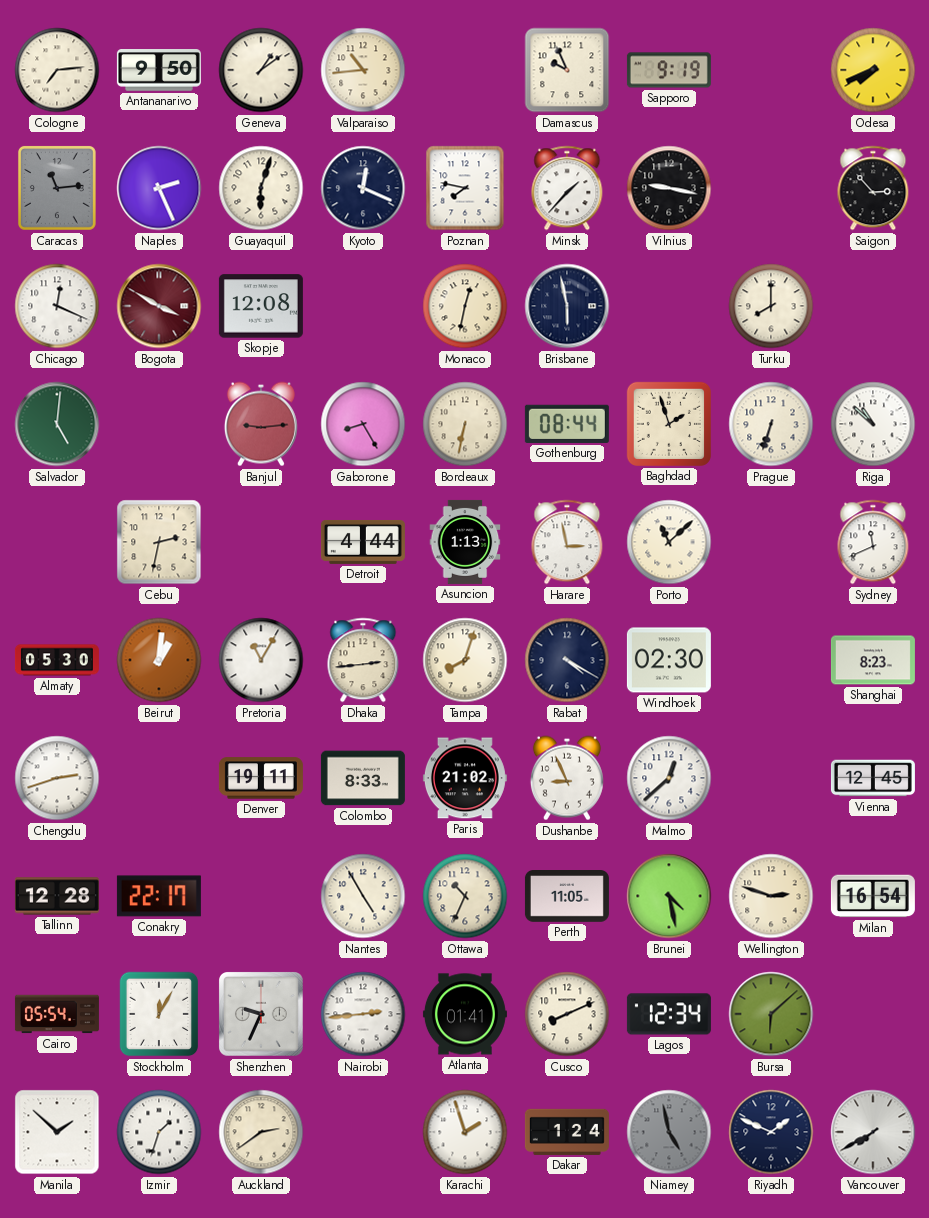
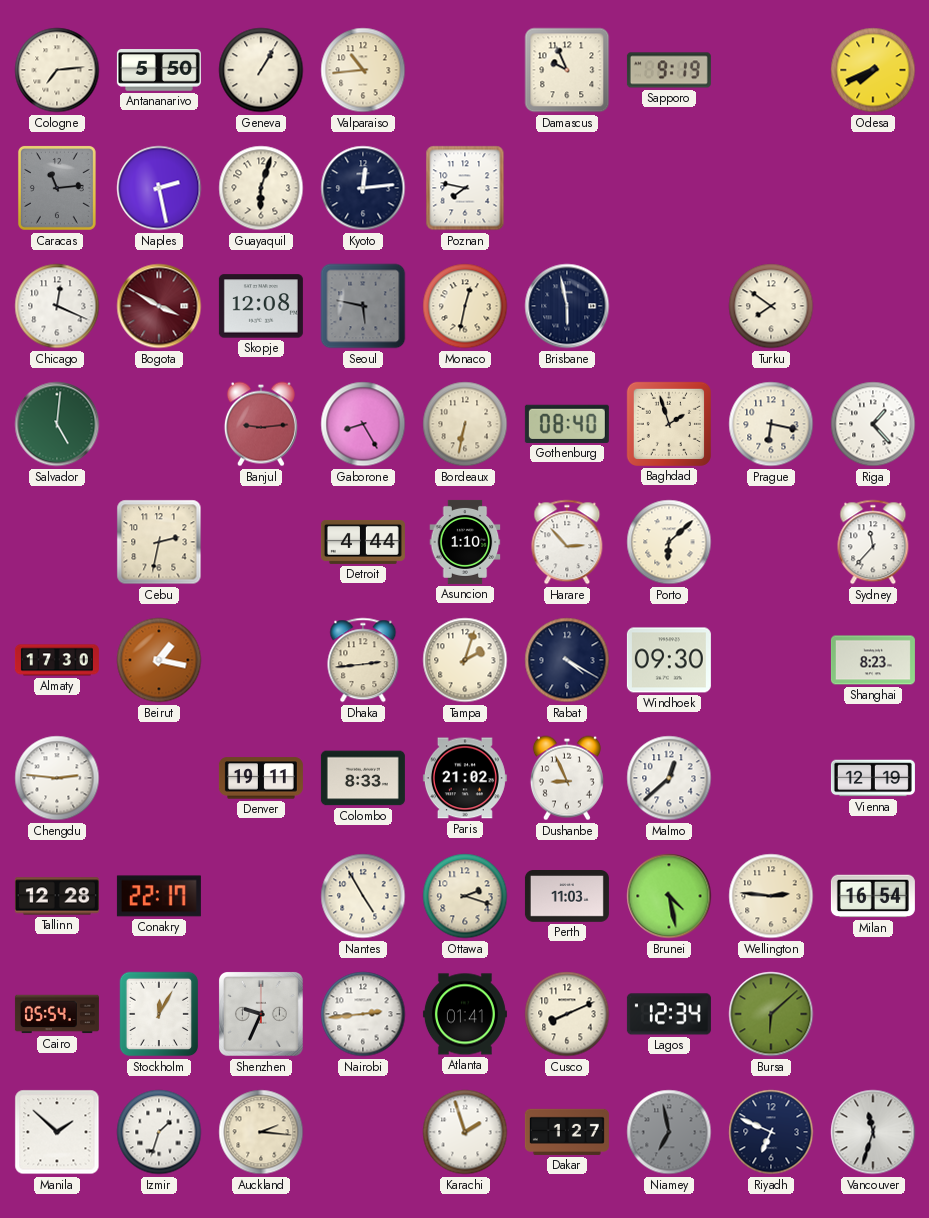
Antananarivo: 9:50 -> 5:50
Geneva: 1:09 -> 1:05
Naples: 2:26 -> 2:28
Kyoto: 12:19 -> 12:14
Minsk: 1:37 -> none
Vilnius: 9:17 -> none
Saigon: 2:53 -> none
Seoul: none -> 5:47
Turku: 8:00 -> 7:51
Gothenburg: 08:44 -> 08:40
Prague: 6:33 -> 6:17
Riga: 10:52 -> 1:23
Asuncion: 1:13 -> 1:10
Harare: 2:58 -> 2:53
Porto: 11:08 -> 6:08
Sydney: 11:41 -> 11:37
Almaty: 05:30 -> 17:30
Beirut: 1:01 -> 1:17
Pretoria: 11:05 -> none
Tampa: 8:03 -> 2:03
Windhoek: 02:30 -> 09:30
Chengdu: 2:42 -> 2:46
Vienna: 12:45 -> 12:19
Ottawa: 10:34 -> 2:18
Perth: 11:05 -> 11:03
Wellington: 2:48 -> 2:46
Auckland: 2:39 -> 2:16
Dakar: 1:24 -> 1:27
Niamey: 4:58 -> 6:58
Riyadh: 1:49 -> 6:49
Vancouver: 7:40 -> 11:33
